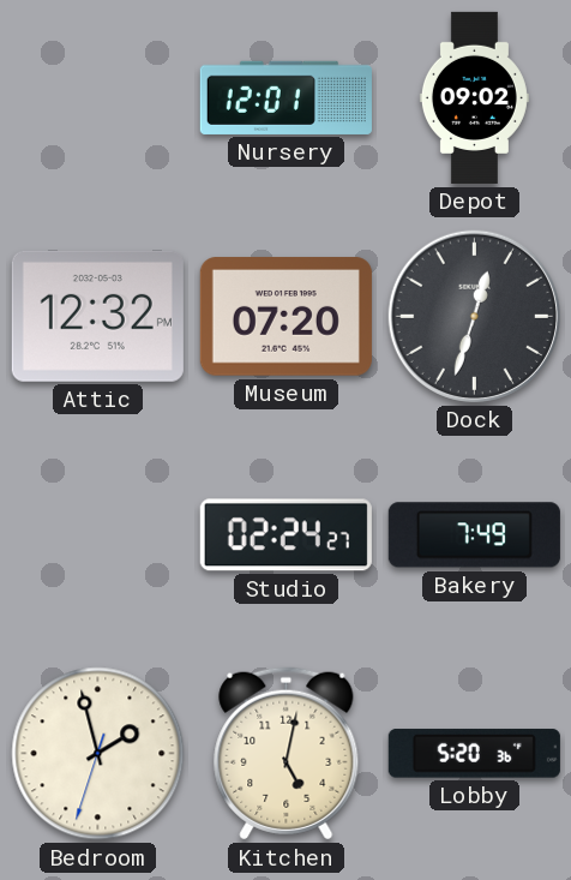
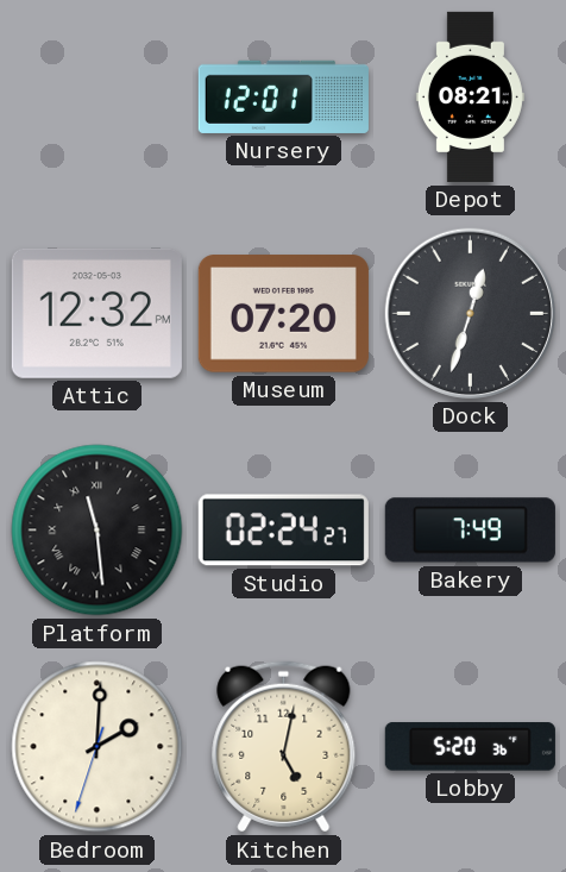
Depot: 09:02 -> 08:21
Platform: none -> 11:29
Bedroom: 1:57 -> 2:00
